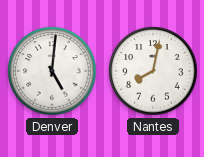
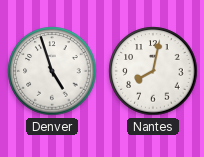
Denver: 5:01 -> 4:57
